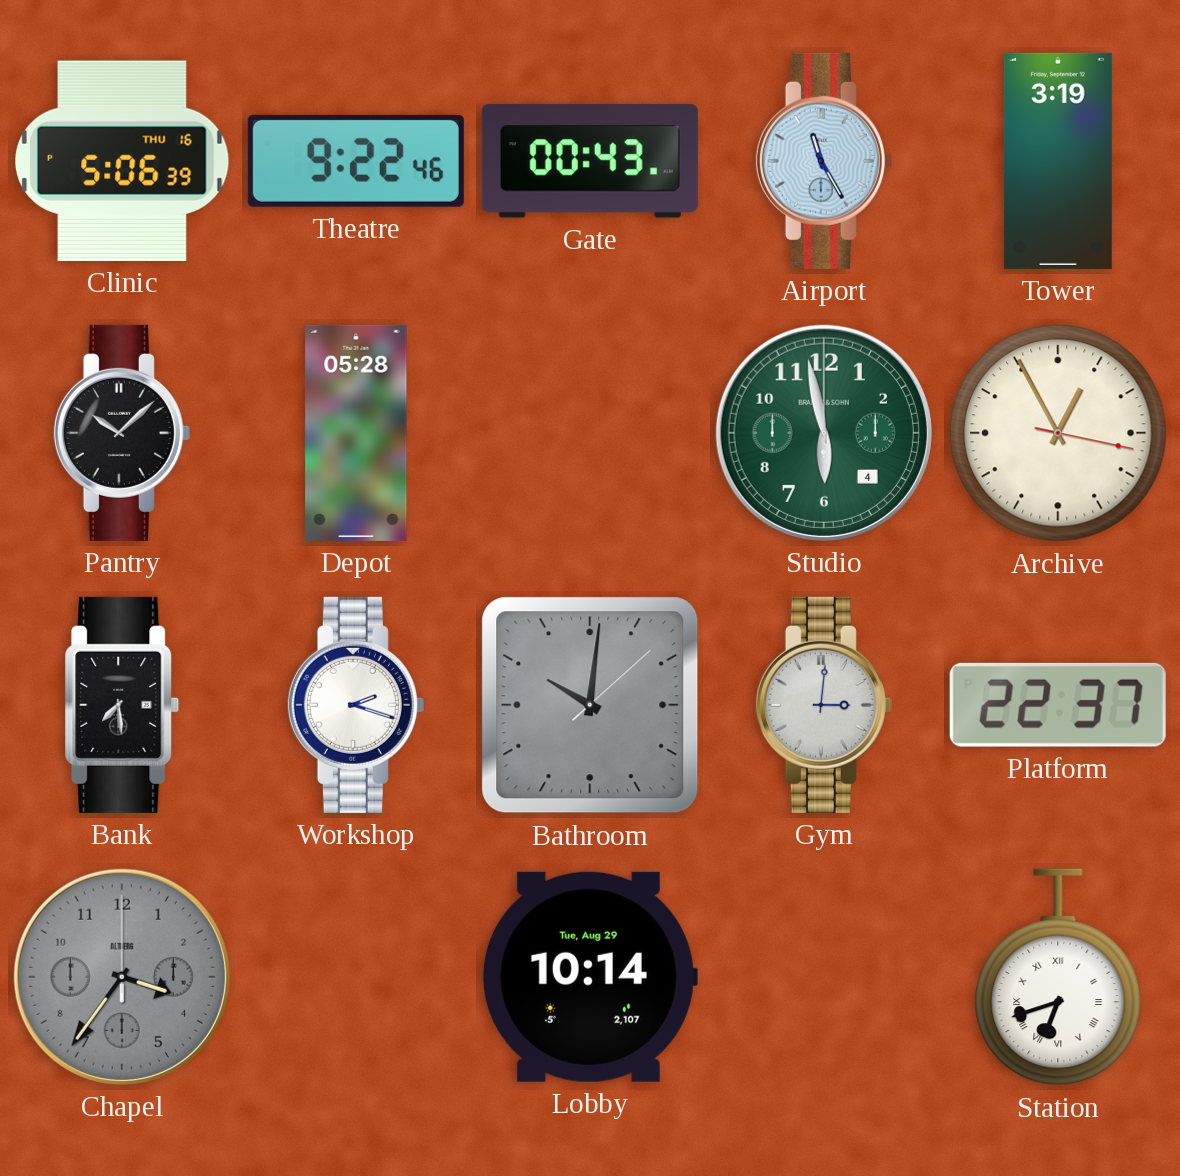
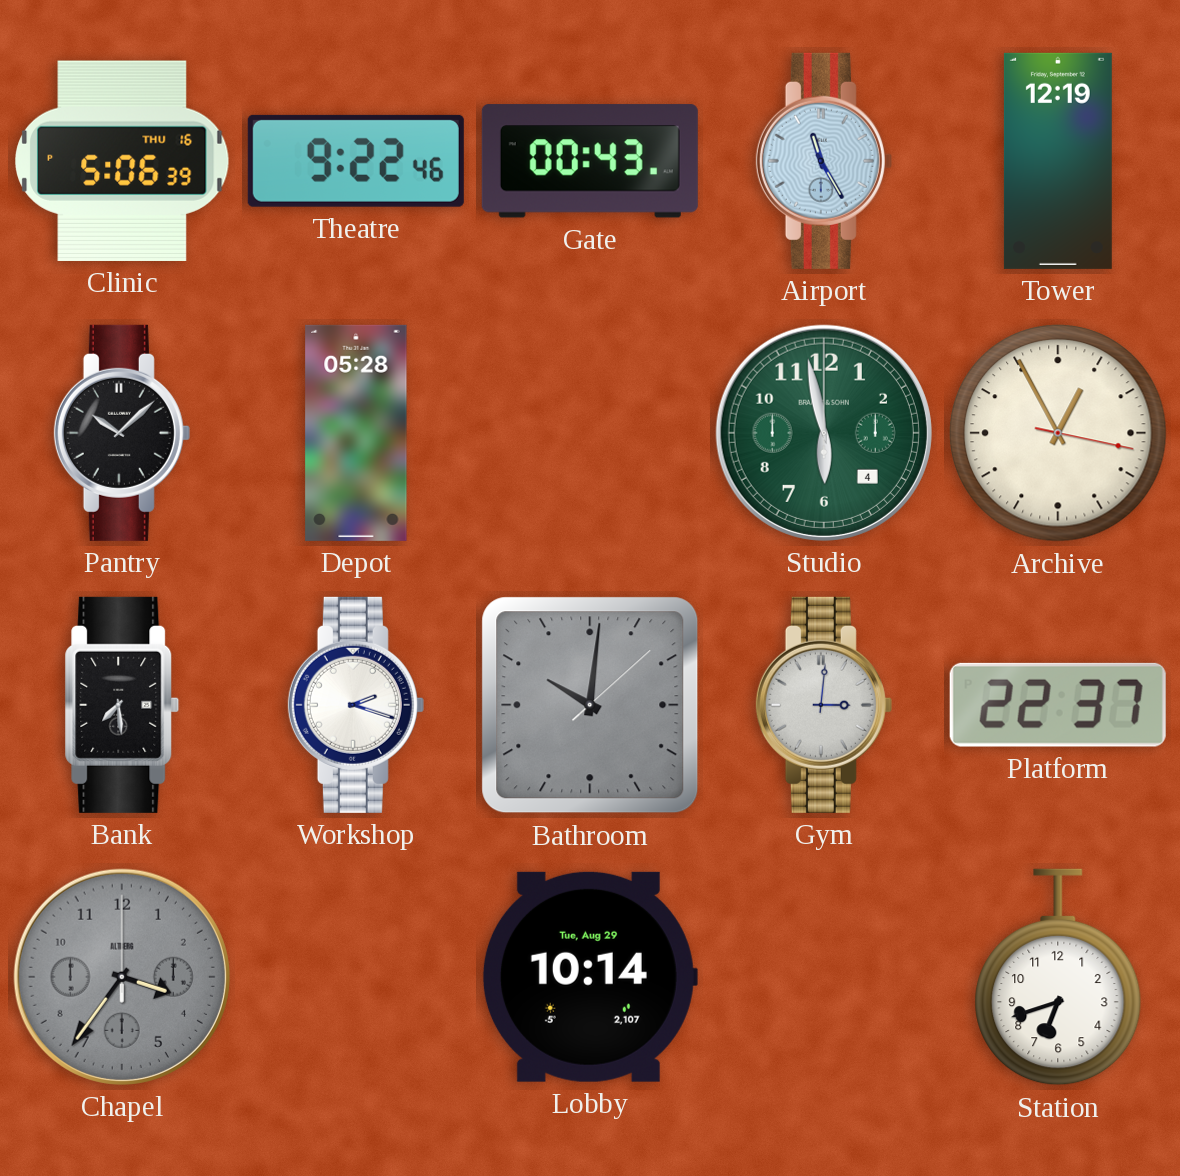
Tower: 3:19 -> 12:19
Station numerals: Roman -> Arabic
